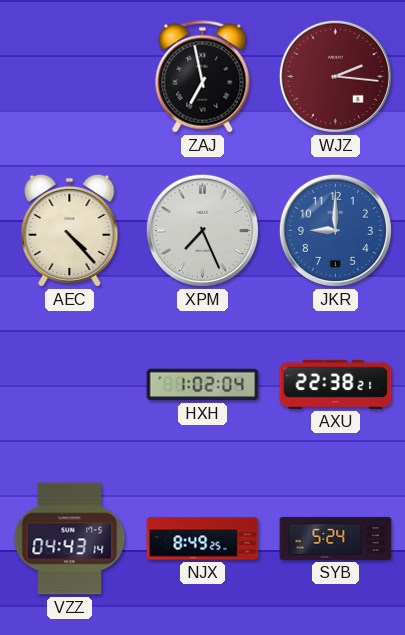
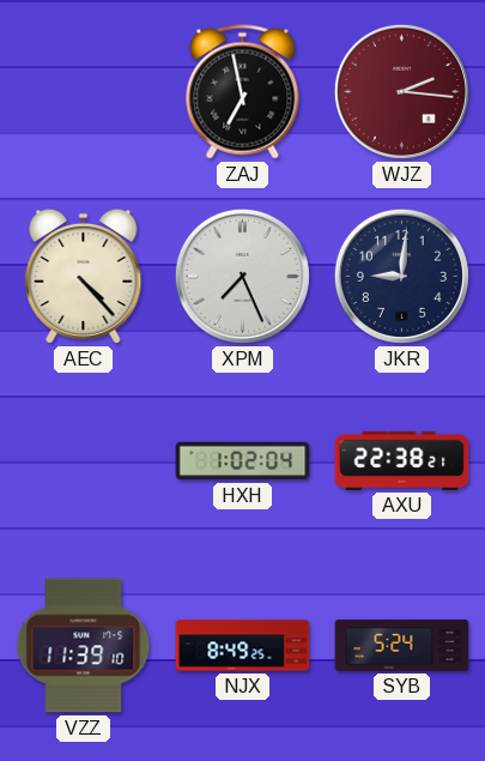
JKR: 9:00 -> 9:01
JKR dial: blue -> navy
VZZ: 04:43 -> 11:39
